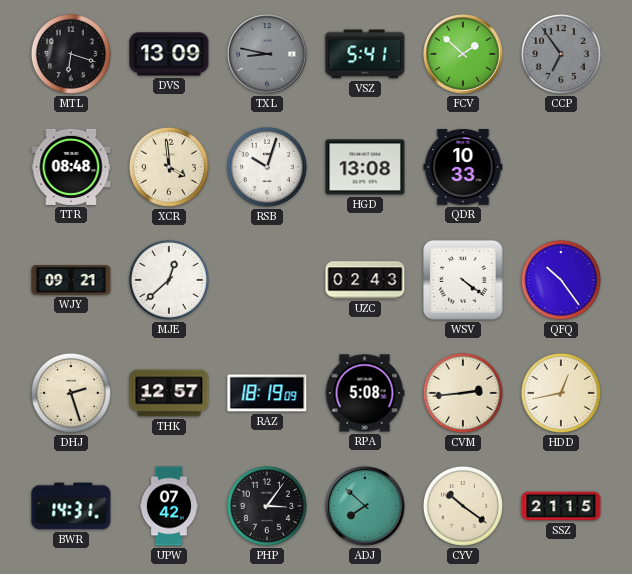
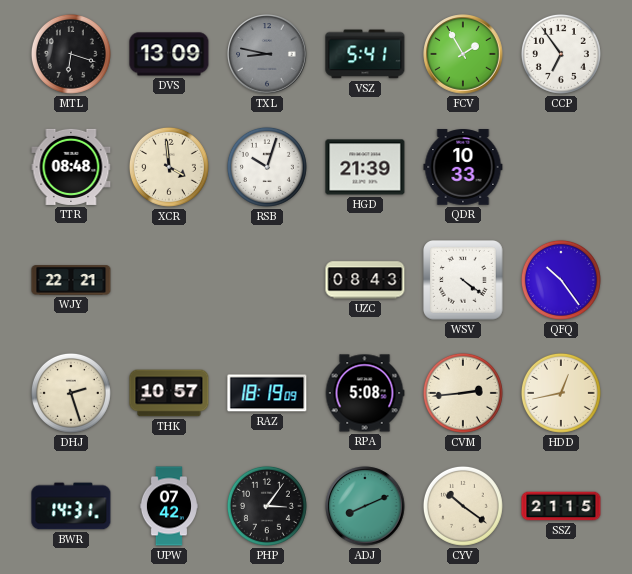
FCV: 1:52 -> 1:55
CCP dial: grey -> white
HGD: 13:08 -> 21:39
WJY: 09:21 -> 22:21
MJE: 12:38 -> none
UZC: 02:43 -> 08:43
THK: 12:57 -> 10:57
ADJ: 7:52 -> 8:11
